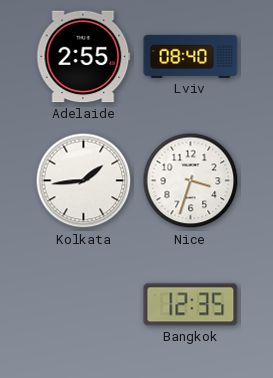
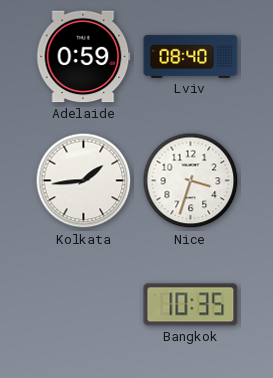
Adelaide: 2:55 -> 0:59
Bangkok: 12:35 -> 10:35
